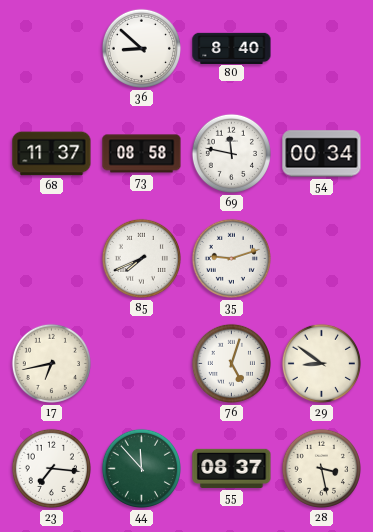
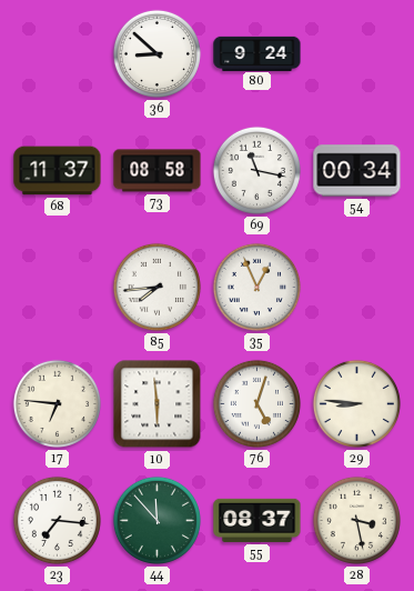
80: 8:40 -> 9:24
69: 11:47 -> 11:17
85: 7:41 -> 7:44
35: 9:12 -> 12:56
17: 6:43 -> 6:46
10: none -> 5:59
29: 8:51 -> 8:46
